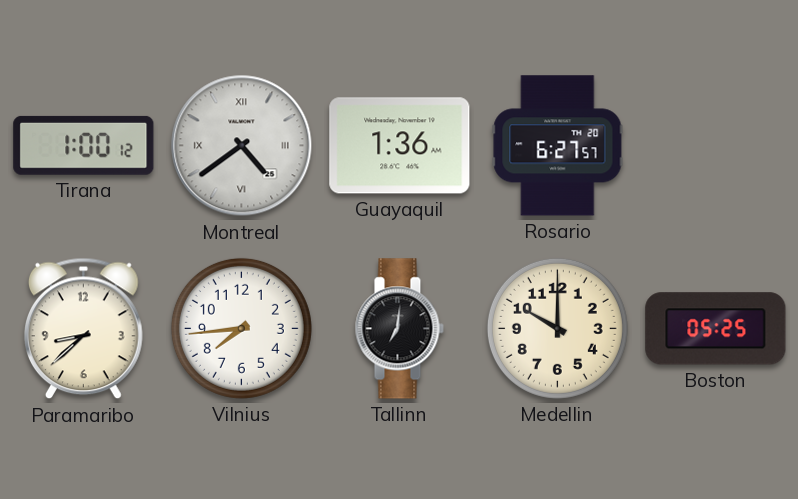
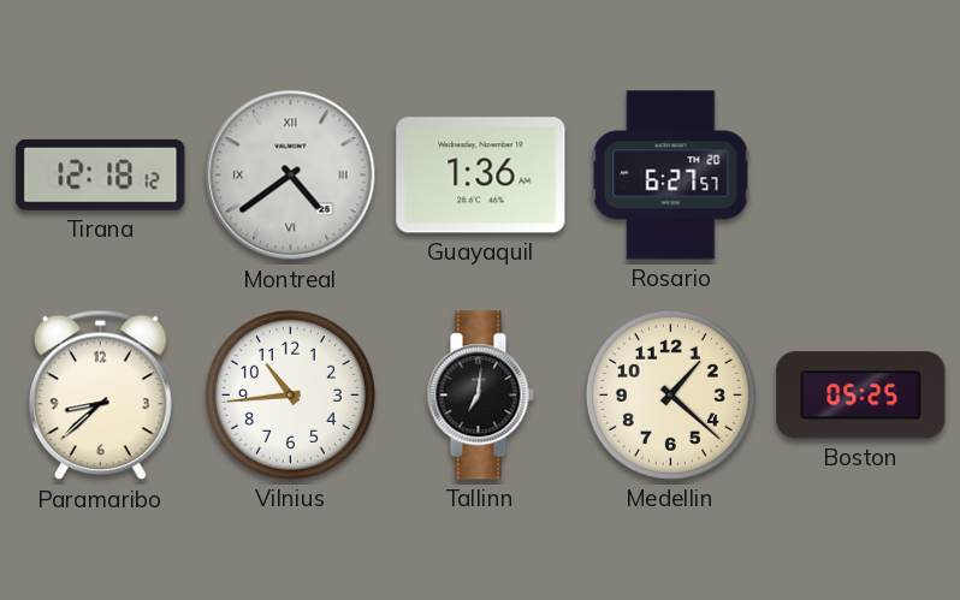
Tirana: 1:00 -> 12:18
Vilnius: 7:44 -> 10:44
Medellin: 10:00 -> 1:22
